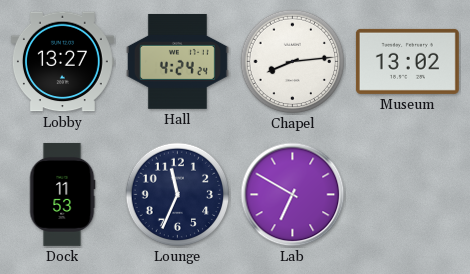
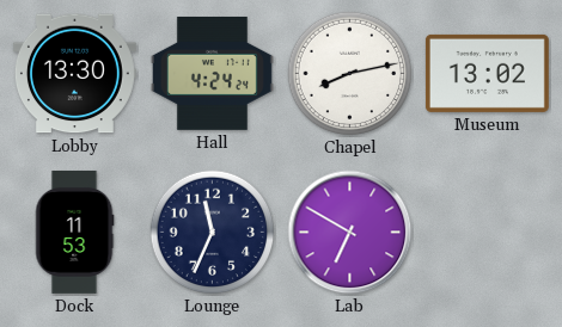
Lobby: 13:27 -> 13:30
Chapel: 8:14 -> 8:13
